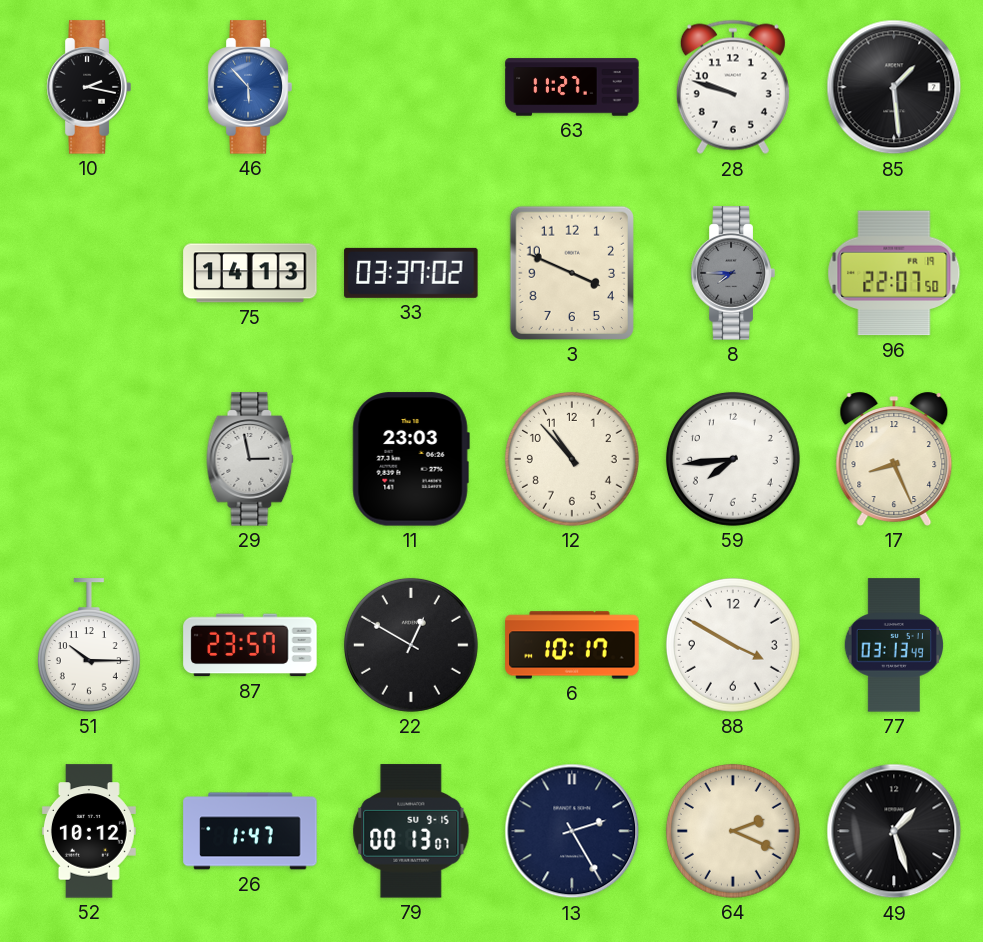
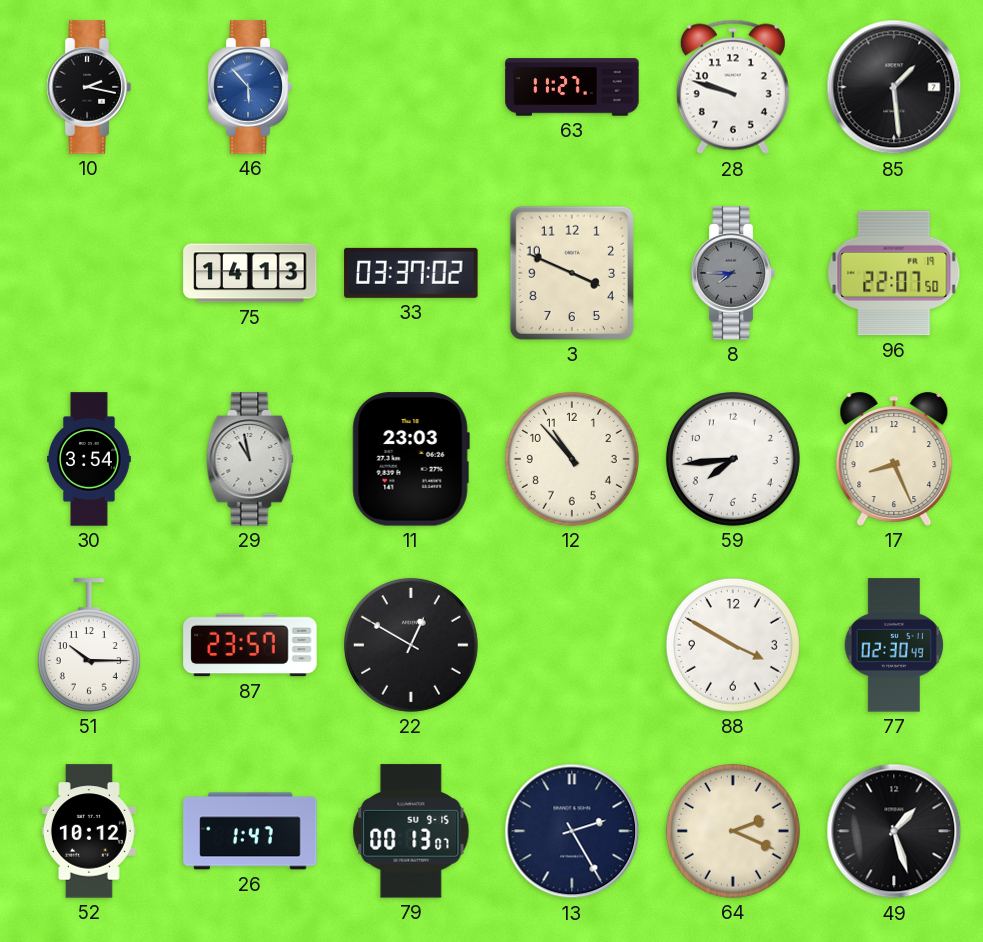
30: none -> 3:54
29: 2:58 -> 10:58
6: 10:17 -> none
77: 03:13 -> 02:30
